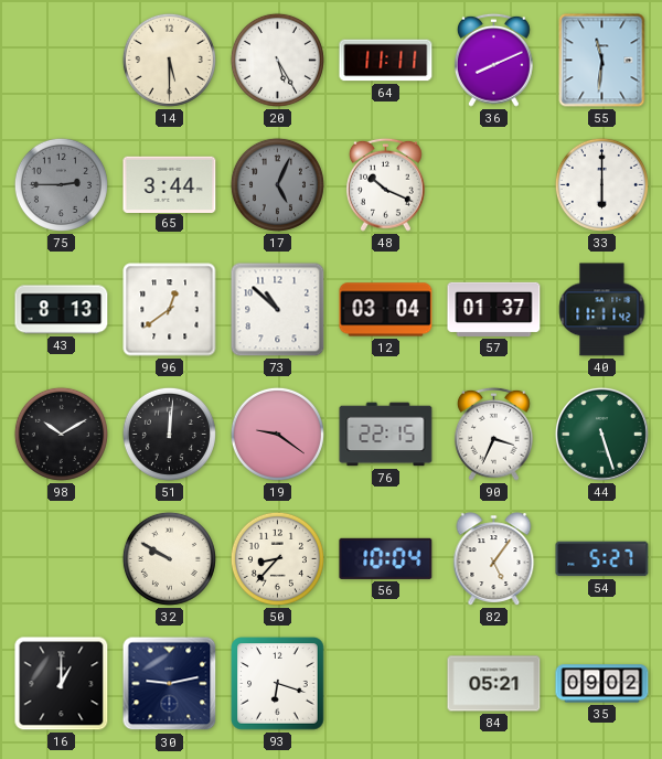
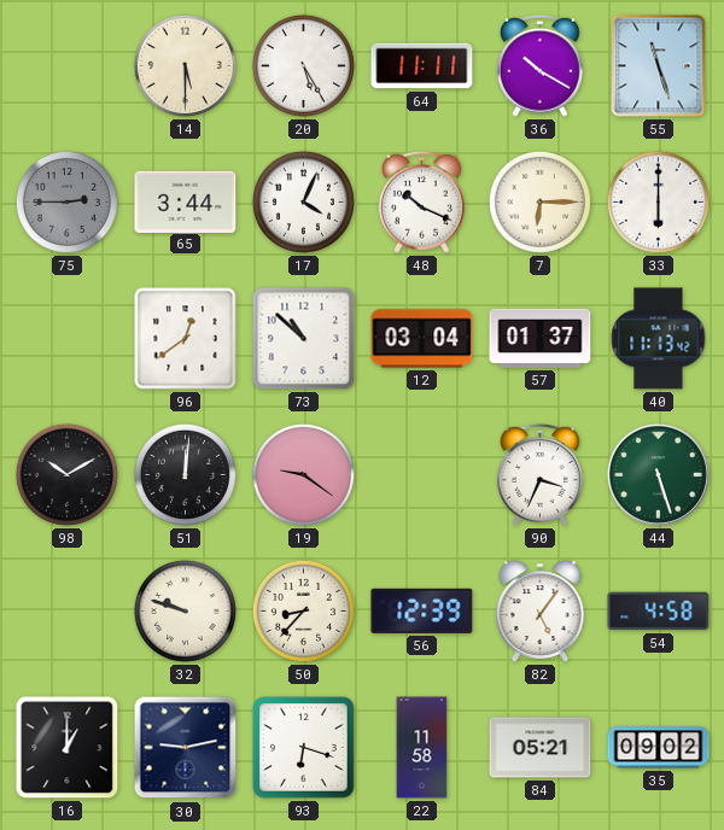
36: 8:11 -> 10:20
55: 11:31 -> 11:27
17: 5:04 -> 4:04
17 dial: grey -> white
7: none -> 6:15
43: 8:13 -> none
40: 11:11 -> 11:13
76: 22:15 -> none
32: 9:50 -> 9:48
56: 10:04 -> 12:39
54: 5:27 -> 4:58
22: none -> 11:58
